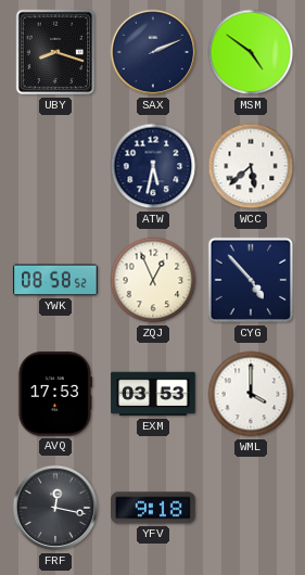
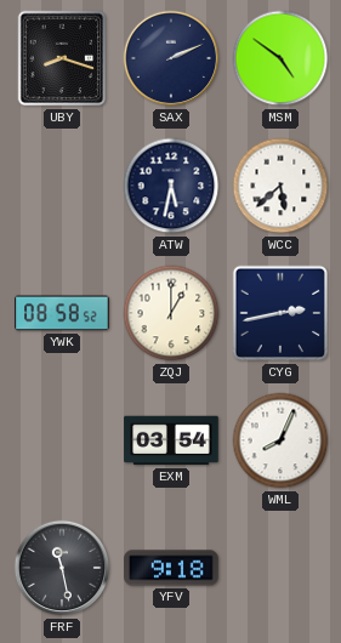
ZQJ: 12:56 -> 1:00
CYG: 4:53 -> 2:43
AVQ: 17:53 -> none
EXM: 03:53 -> 03:54
WML: 4:00 -> 8:04
FRF: 12:17 -> 11:28
